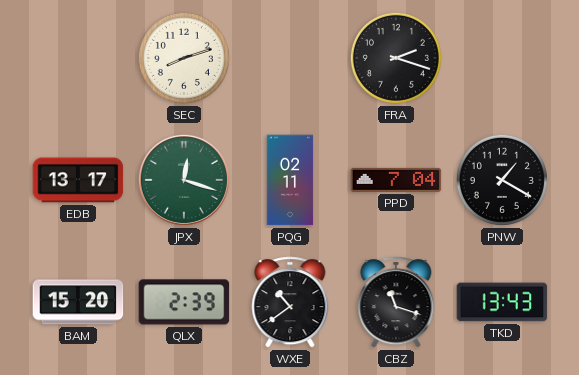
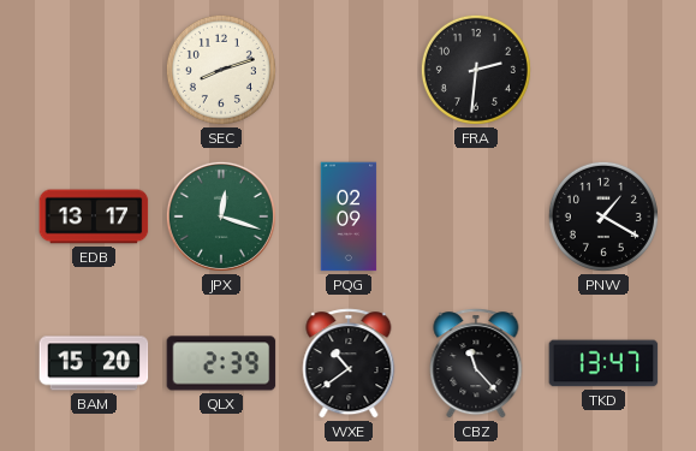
FRA: 2:18 -> 2:31
PQG: 02:11 -> 02:09
PPD: 7:04 -> none
CBZ: 11:18 -> 11:23
TKD: 13:43 -> 13:47
